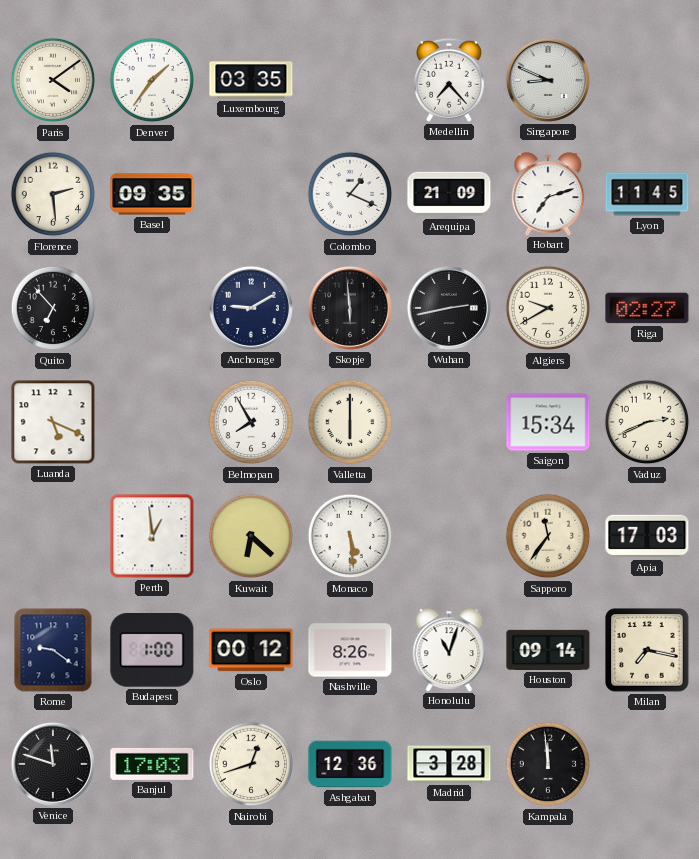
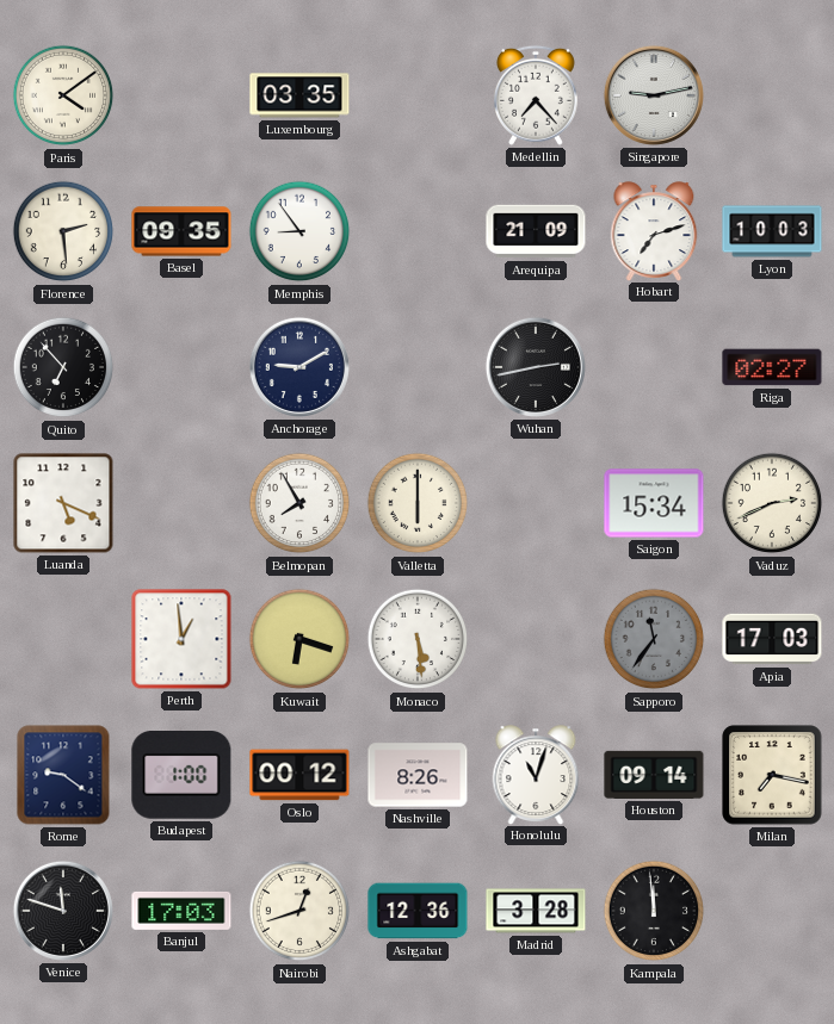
Denver: 1:36 -> none
Singapore: 8:49 -> 9:13
Memphis: none -> 8:54
Colombo: 1:19 -> none
Lyon: 11:45 -> 10:03
Skopje: 5:59 -> none
Algiers: 9:40 -> none
Kuwait: 6:22 -> 6:18
Sapporo dial: cream -> grey
